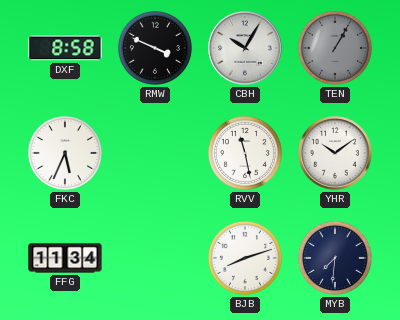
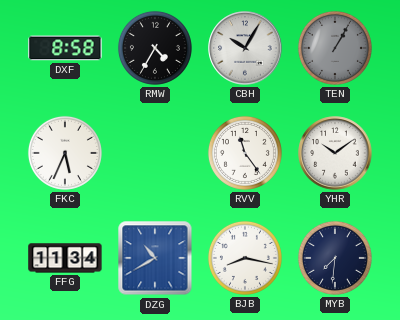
RMW: 3:49 -> 4:35
RVV: 11:28 -> 11:24
DZG: none -> 10:40
BJB: 8:12 -> 8:17
